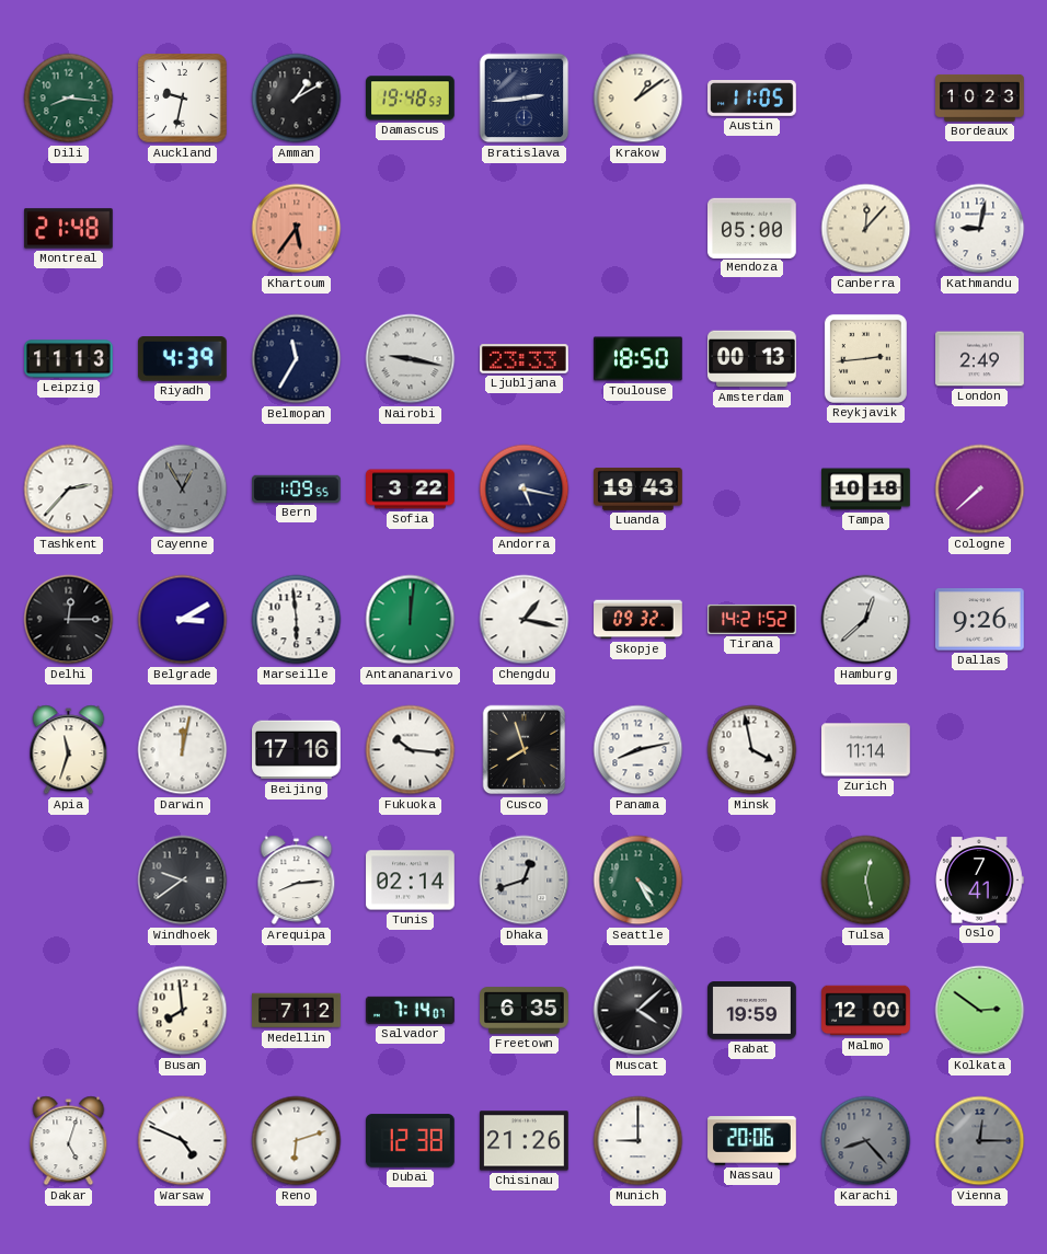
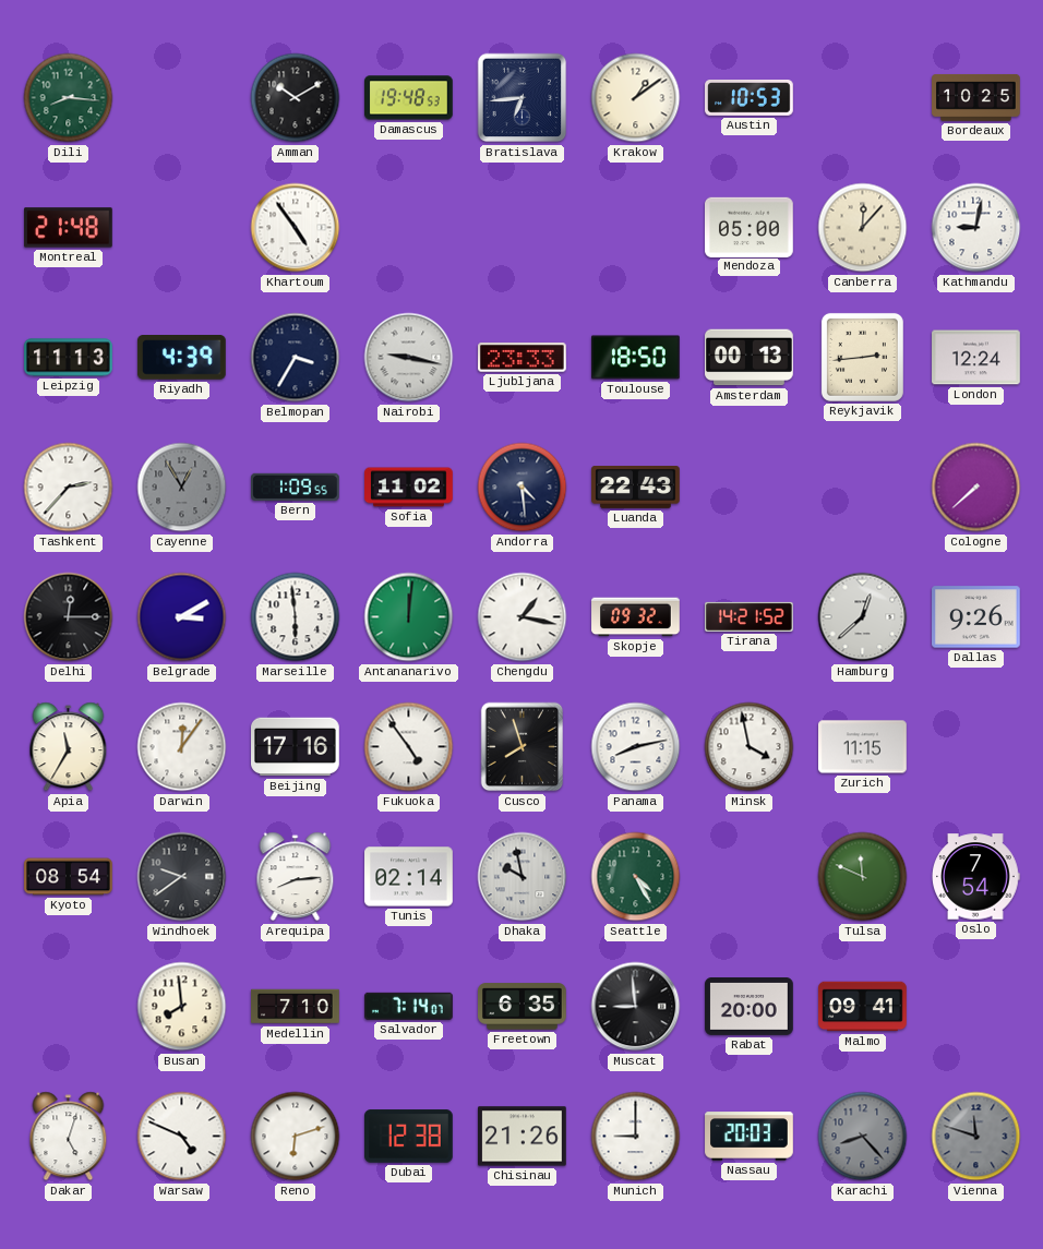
Auckland: 9:32 -> none
Amman: 1:10 -> 10:10
Bratislava: 2:44 -> 6:44
Austin: 11:05 -> 10:53
Bordeaux: 10:23 -> 10:25
Khartoum: 5:36 -> 4:54
Khartoum dial: salmon -> white
Belmopan: 11:35 -> 3:35
London: 2:49 -> 12:24
Sofia: 3:22 -> 11:02
Andorra: 5:17 -> 4:29
Luanda: 19:43 -> 22:43
Tampa: 10:18 -> none
Apia: 11:33 -> 11:35
Darwin: 12:02 -> 12:06
Fukuoka: 10:16 -> 4:54
Zurich: 11:14 -> 11:15
Kyoto: none -> 08:54
Dhaka: 12:42 -> 9:58
Tulsa: 12:28 -> 11:49
Oslo: 7:41 -> 7:54
Medellin: 7:12 -> 7:10
Muscat: 4:08 -> 8:59
Rabat: 19:59 -> 20:00
Malmo: 12:00 -> 09:41
Kolkata: 2:51 -> none
Nassau: 20:06 -> 20:03
Vienna: 12:15 -> 11:48
